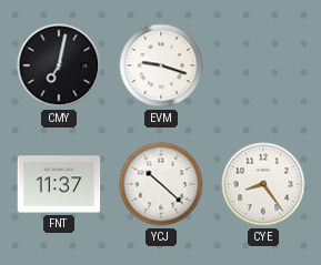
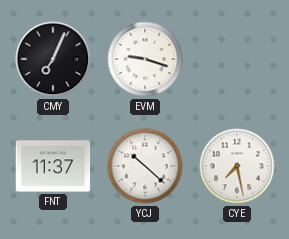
CMY: 7:02 -> 7:04
CYE: 8:24 -> 7:28
